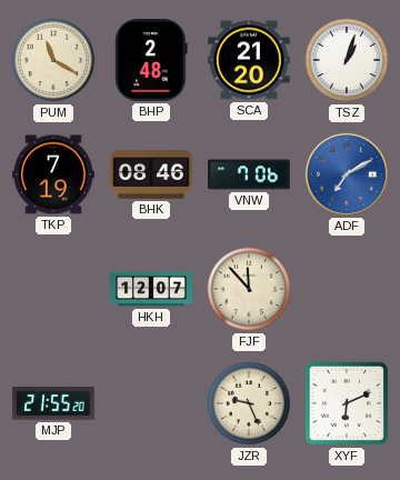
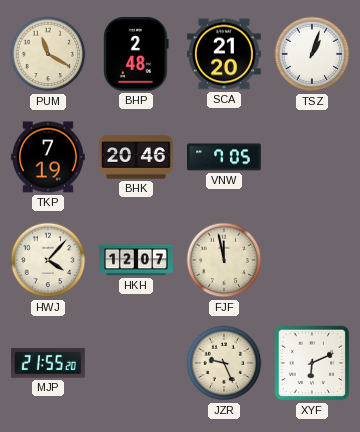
BHK: 08:46 -> 20:46
VNW: 7:06 -> 7:05
ADF: 7:10 -> none
HWJ: none -> 4:07
FJF: 11:53 -> 11:58
